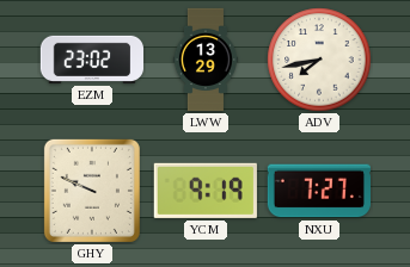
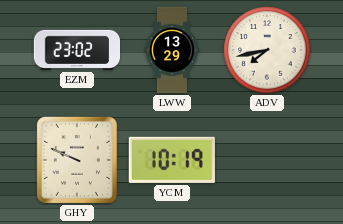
YCM: 9:19 -> 10:19
NXU: 7:27 -> none
